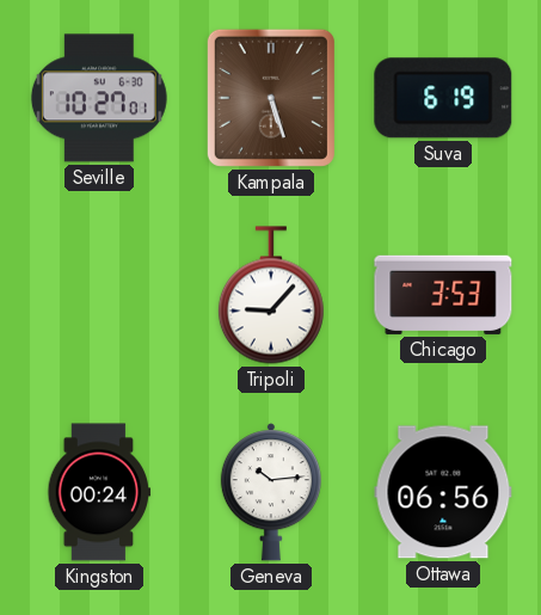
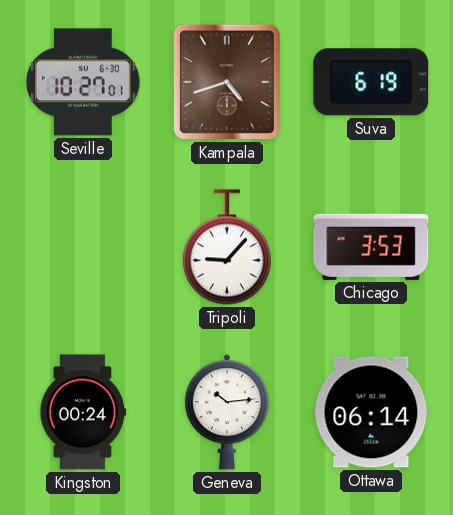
Kampala: 5:27 -> 4:42
Ottawa: 06:56 -> 06:14
